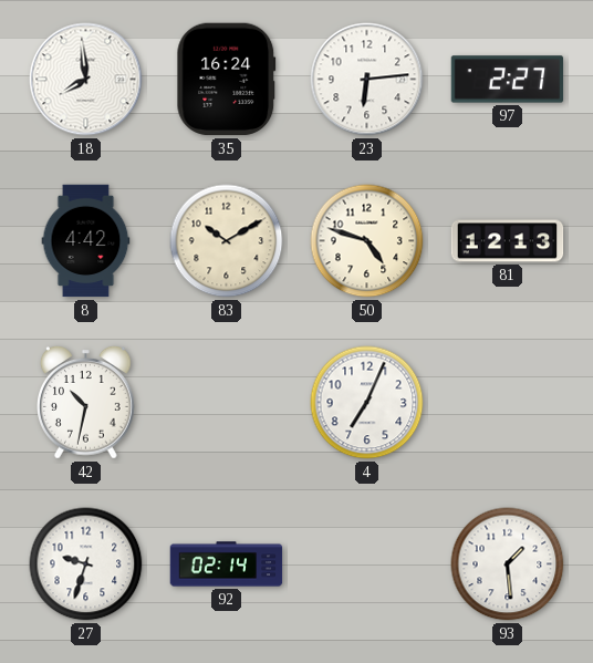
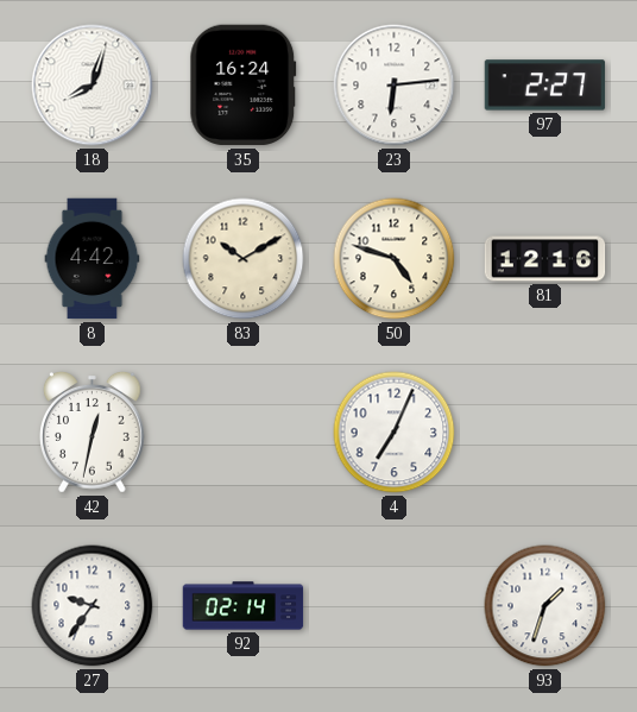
18: 7:59 -> 8:03
81: 12:13 -> 12:16
42: 10:32 -> 12:32
27: 9:33 -> 9:36
93: 1:29 -> 1:33
